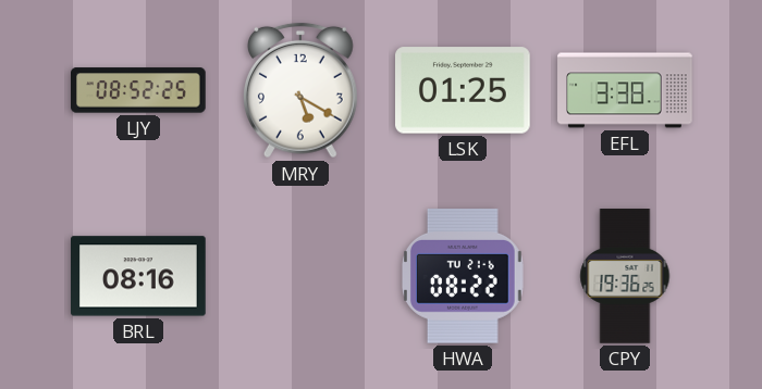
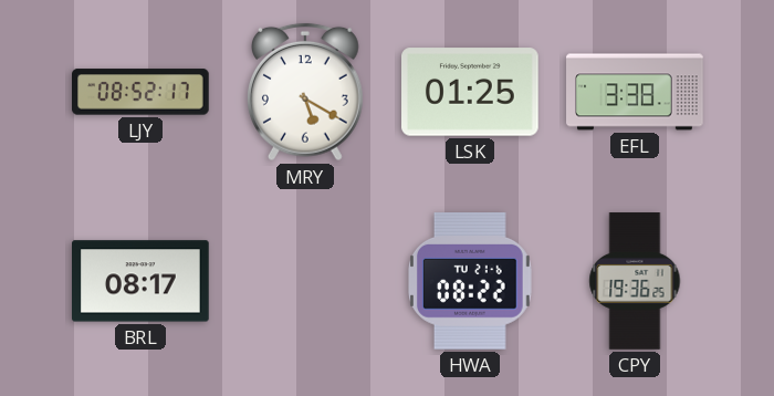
LJY: 08:52:25 -> 08:52:17
BRL: 08:16 -> 08:17
